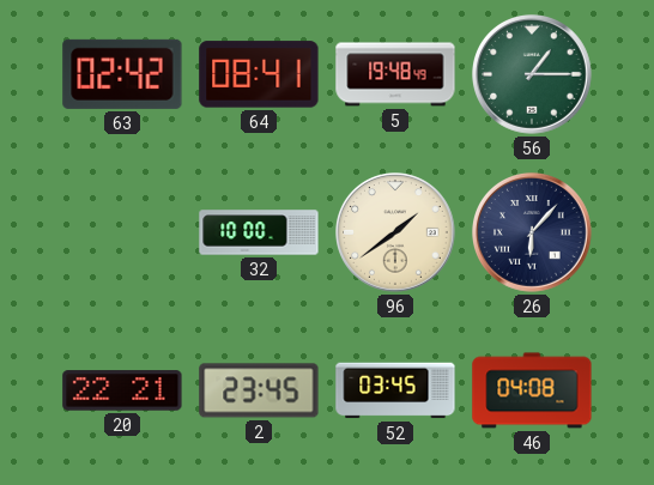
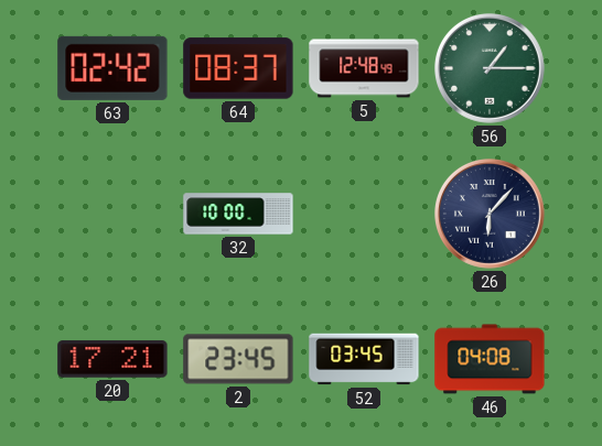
64: 08:41 -> 08:37
5: 19:48 -> 12:48
96: 1:39 -> none
20: 22:21 -> 17:21
